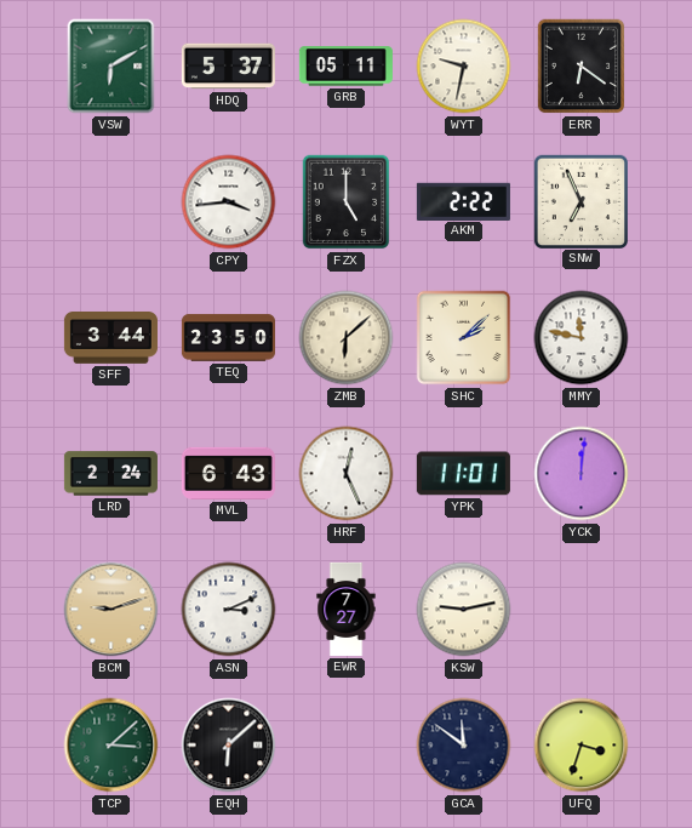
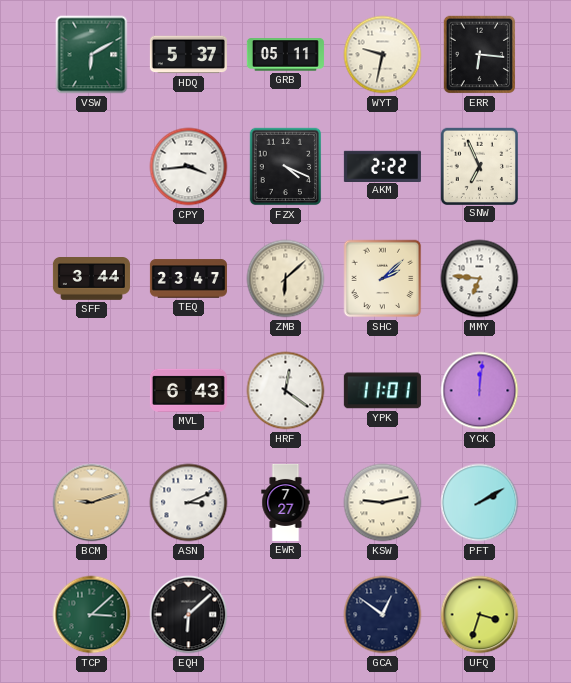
ERR: 6:21 -> 6:16
FZX: 5:00 -> 4:19
TEQ: 23:50 -> 23:47
MMY: 11:47 -> 6:46
LRD: 2:24 -> none
HRF: 12:26 -> 12:21
PFT: none -> 2:10
GCA: 11:51 -> 12:51
